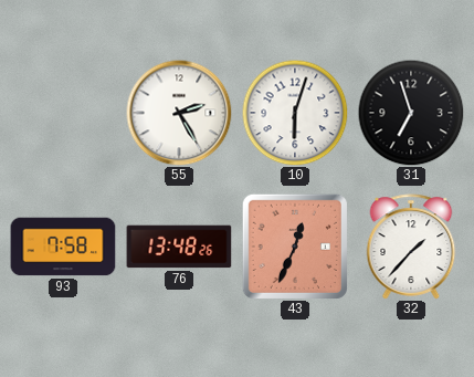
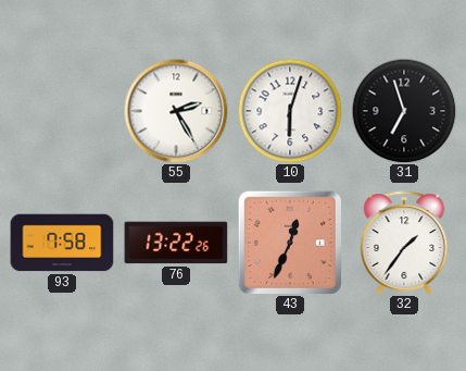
76: 13:48 -> 13:22
32: 1:37 -> 1:36
